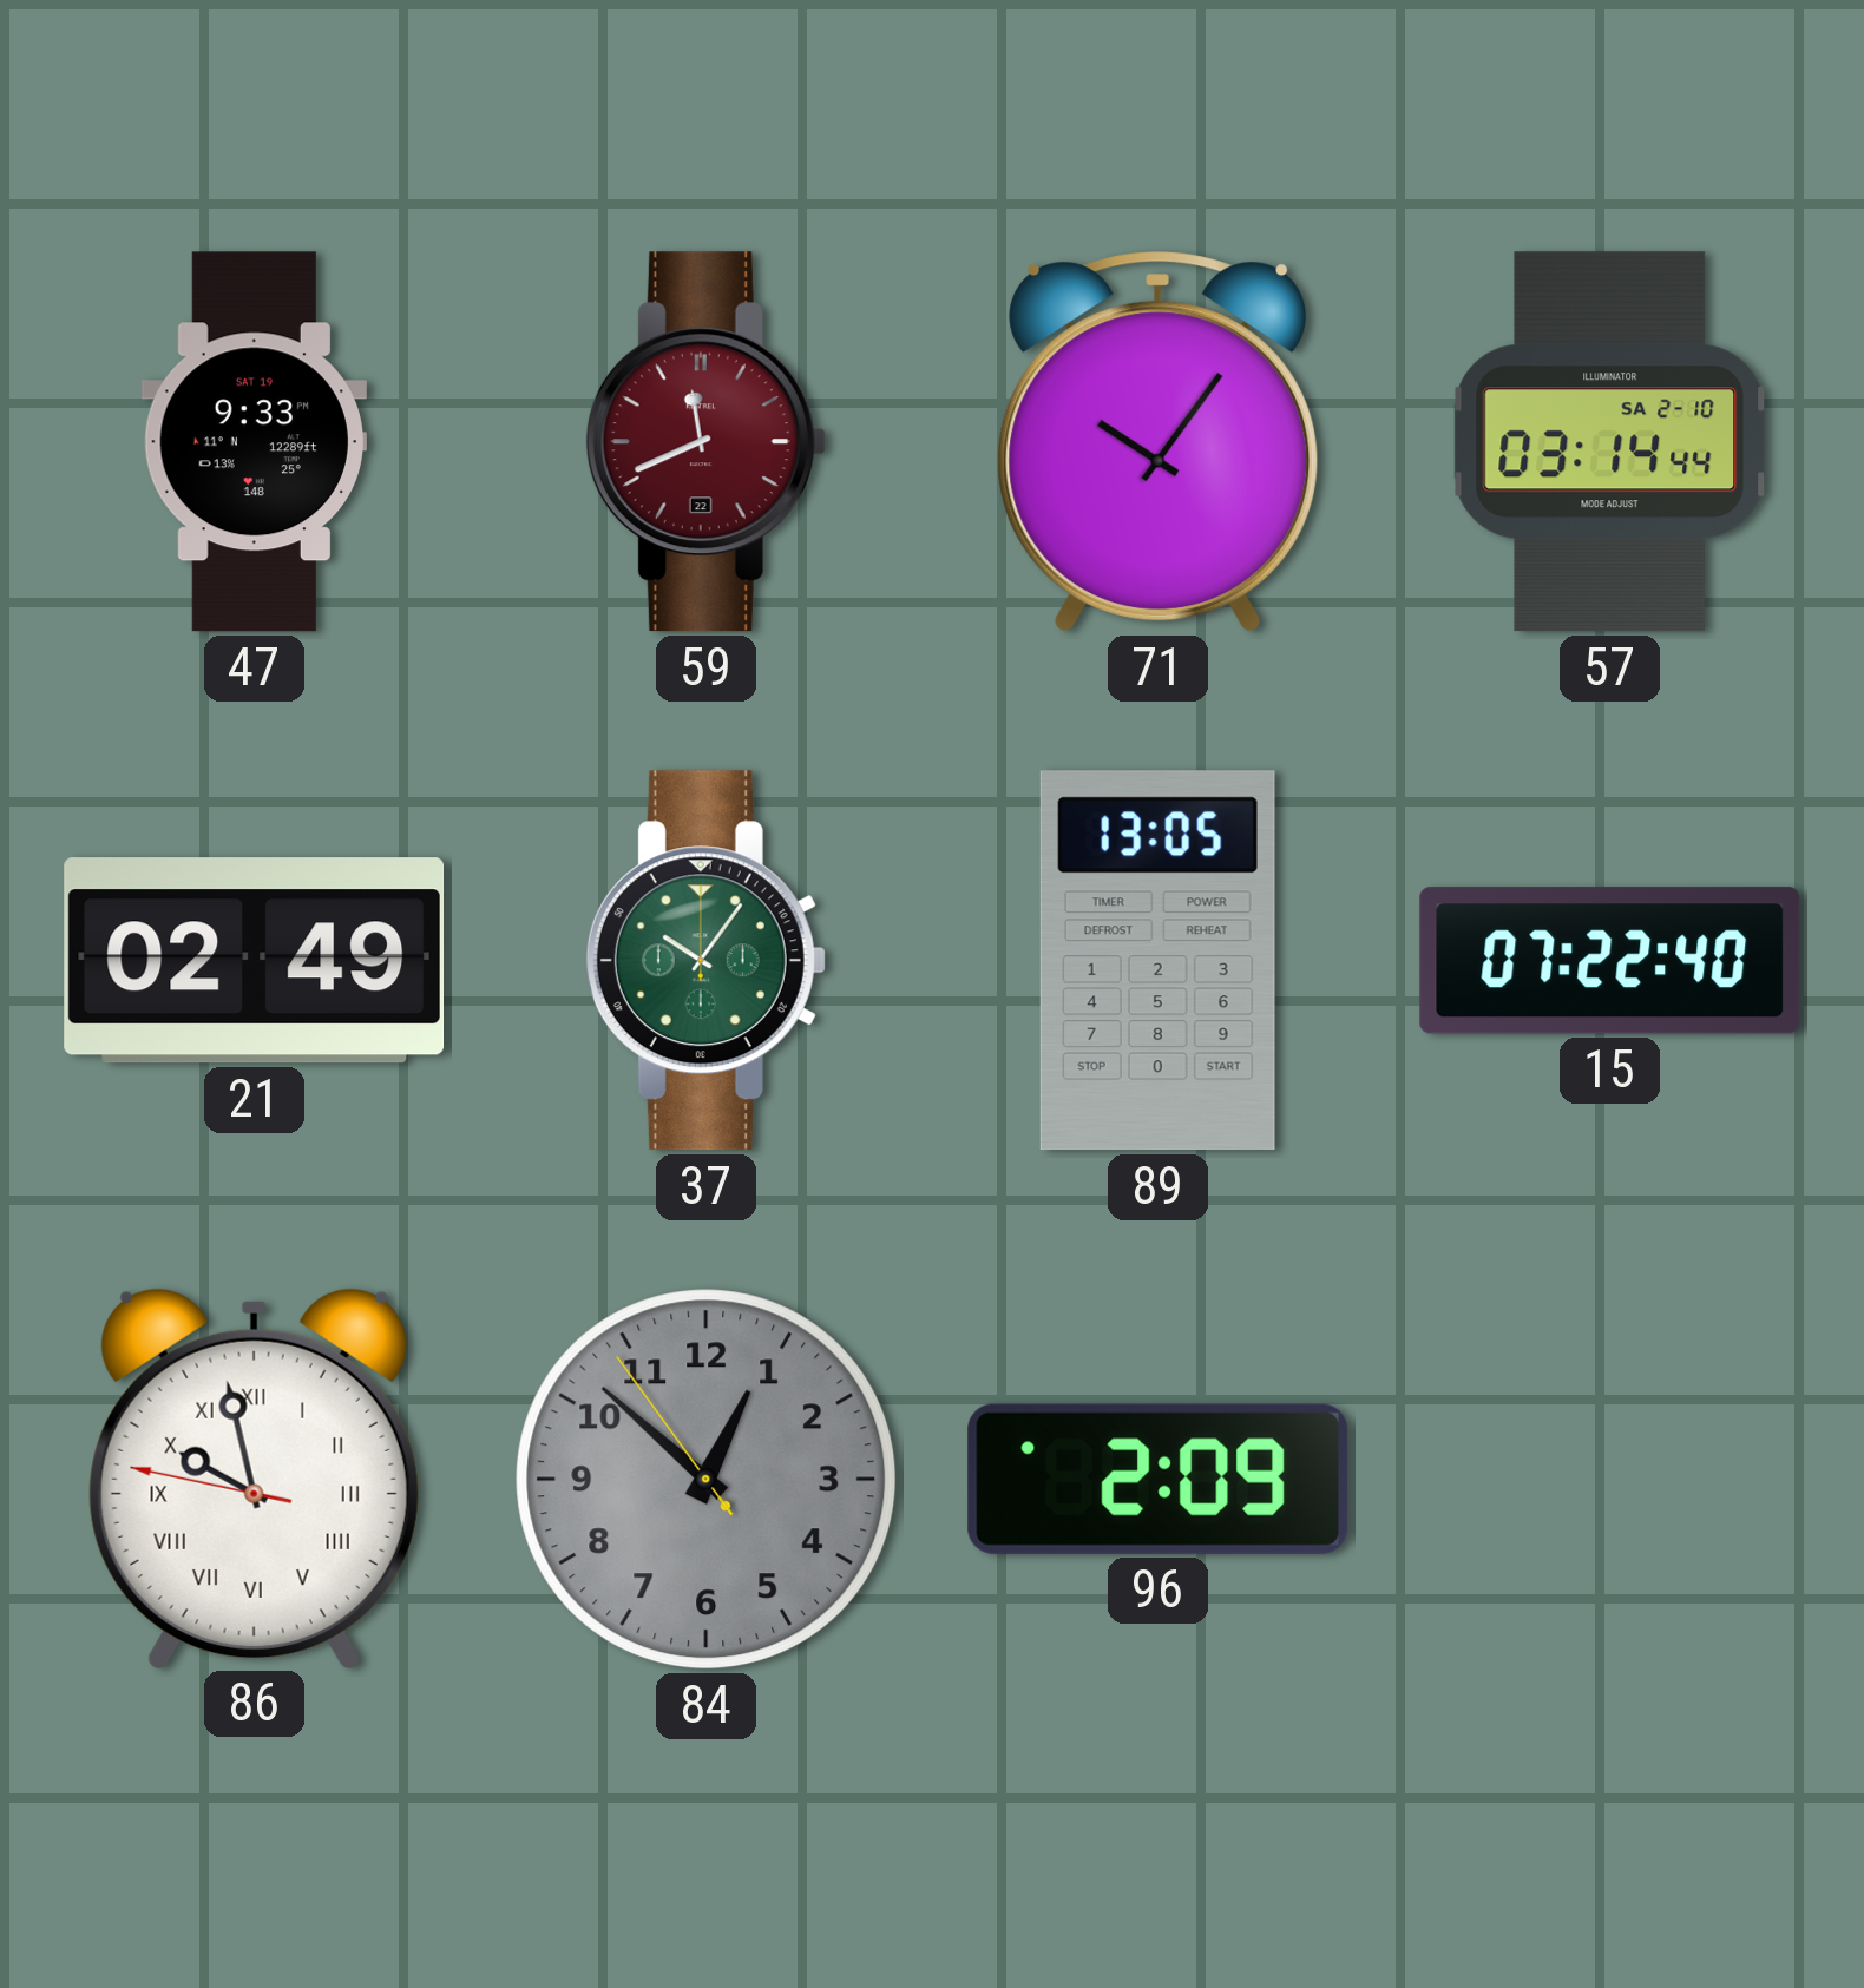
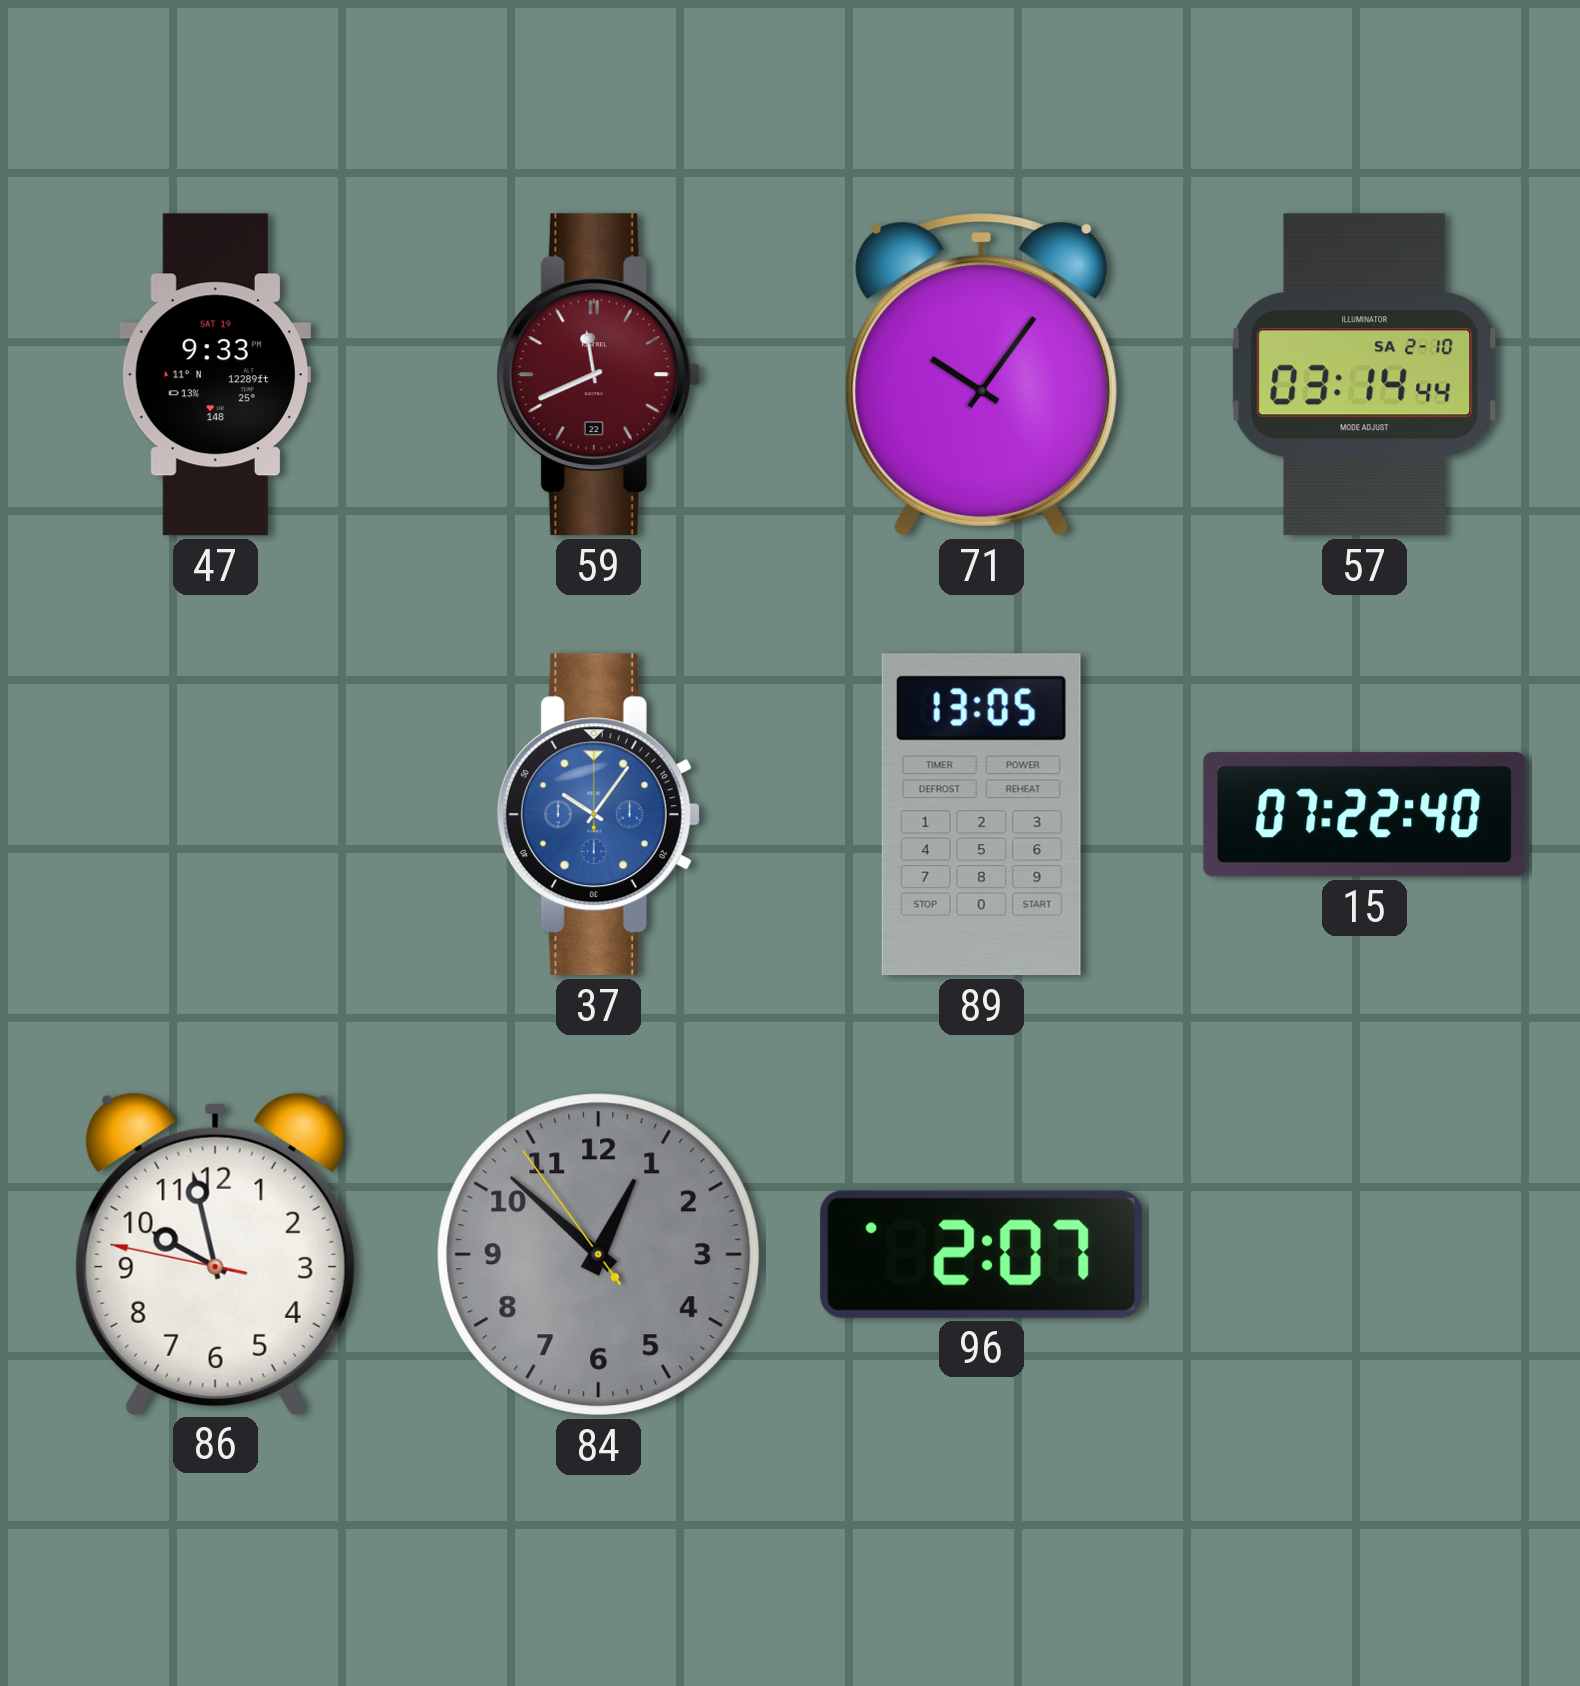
21: 02:49 -> none
37 dial: green -> blue
86 numerals: Roman -> Arabic
96: 2:09 -> 2:07
